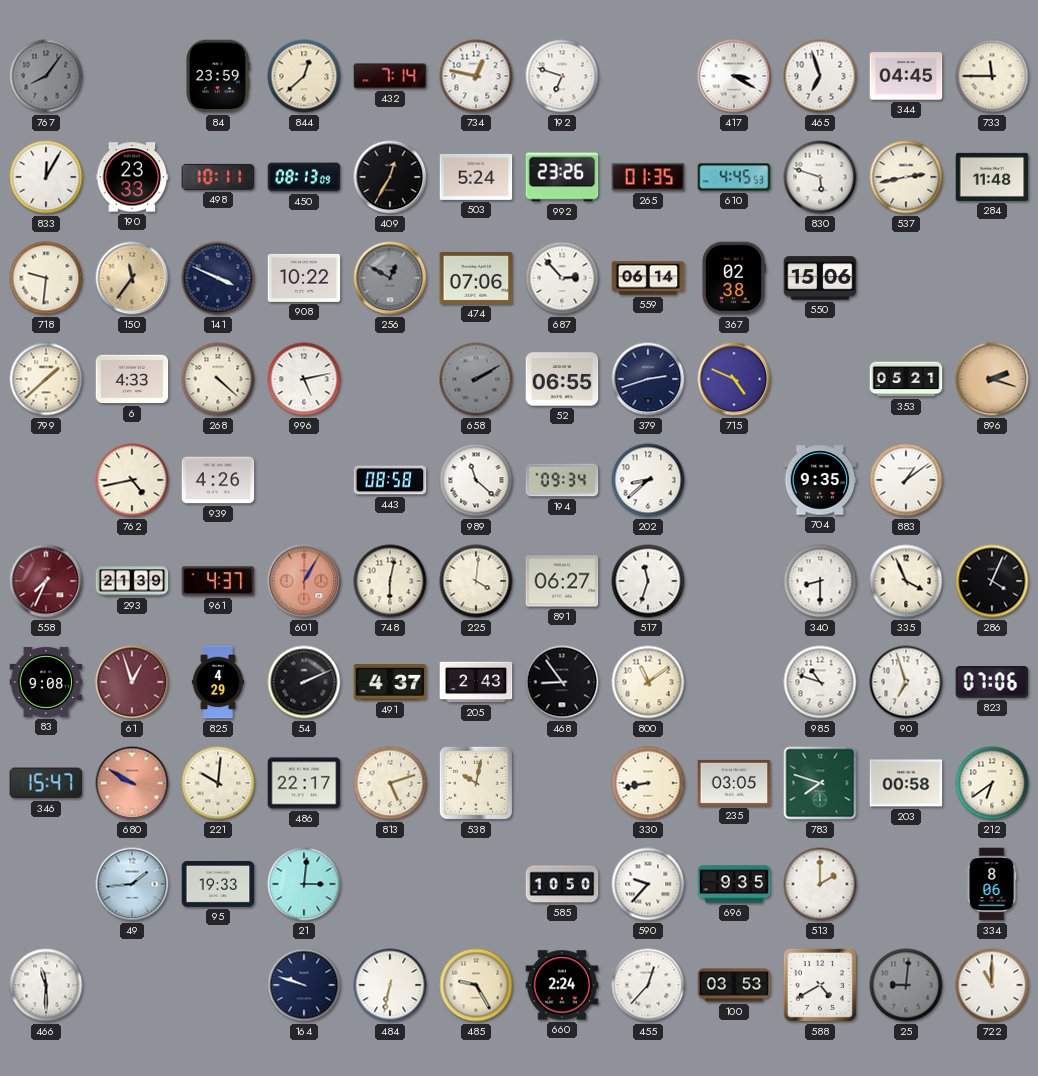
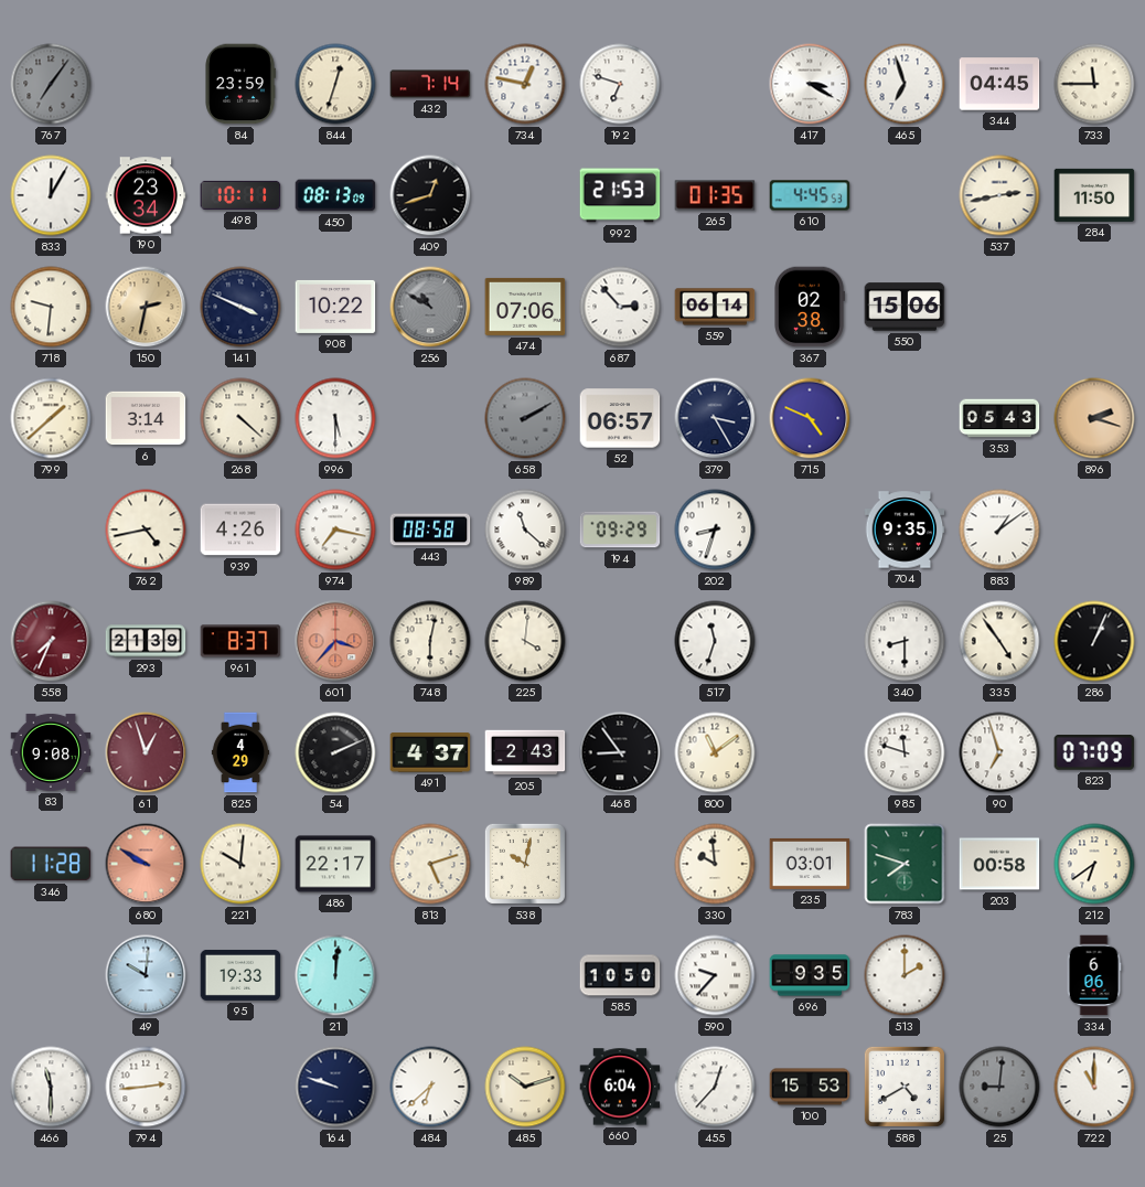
767: 8:06 -> 7:06
844: 12:38 -> 12:33
190: 23:33 -> 23:34
409: 12:35 -> 12:42
503: 5:24 -> none
992: 23:26 -> 21:53
830: 5:48 -> none
284: 11:48 -> 11:50
150: 11:36 -> 2:32
256: 12:50 -> 10:50
6: 4:33 -> 3:14
996: 5:13 -> 5:30
52: 06:55 -> 06:57
379: 2:42 -> 3:25
353: 05:21 -> 05:43
974: none -> 7:17
194: 09:34 -> 09:29
202: 8:38 -> 8:33
961: 4:37 -> 8:37
601: 1:05 -> 3:37
891: 06:27 -> none
335: 3:56 -> 4:54
286: 4:04 -> 1:04
985: 10:48 -> 11:48
823: 07:06 -> 07:09
346: 15:47 -> 11:28
330: 8:43 -> 9:59
235: 03:05 -> 03:01
49: 1:44 -> 10:01
21: 3:01 -> 12:01
334: 8:06 -> 6:06
794: none -> 2:44
484: 6:32 -> 6:38
485: 9:25 -> 10:12
660: 2:24 -> 6:04
100: 03:53 -> 15:53
